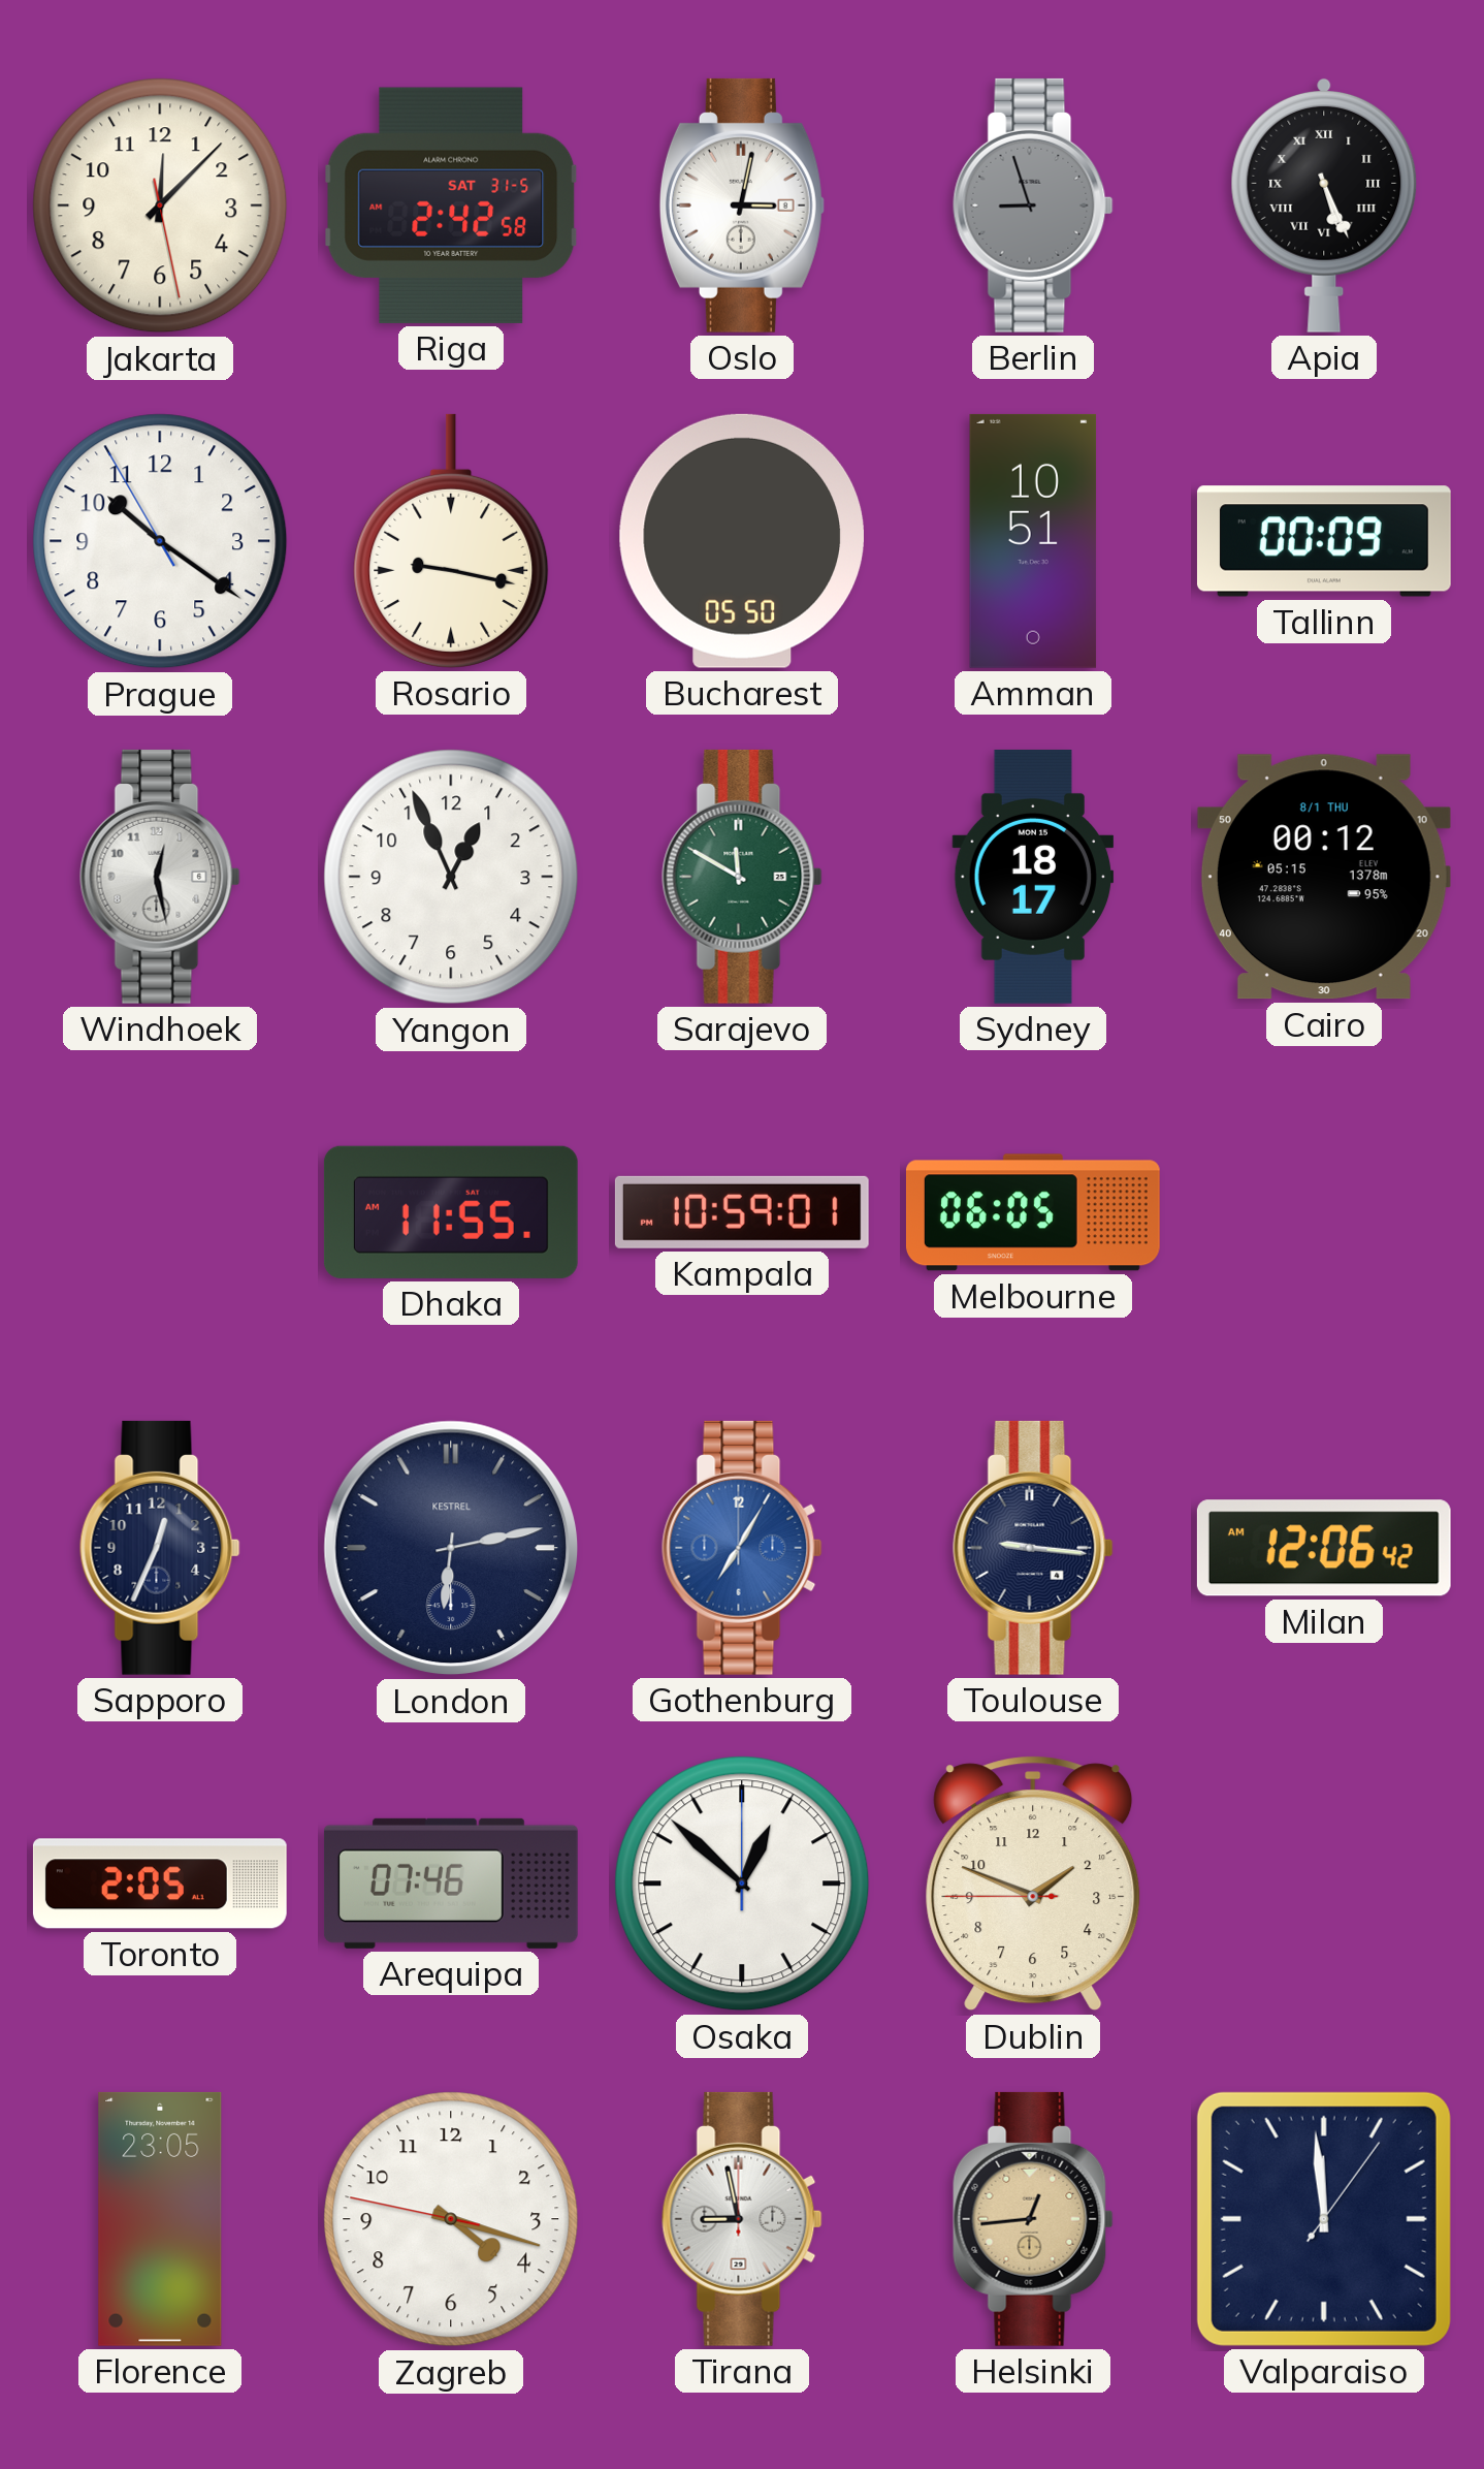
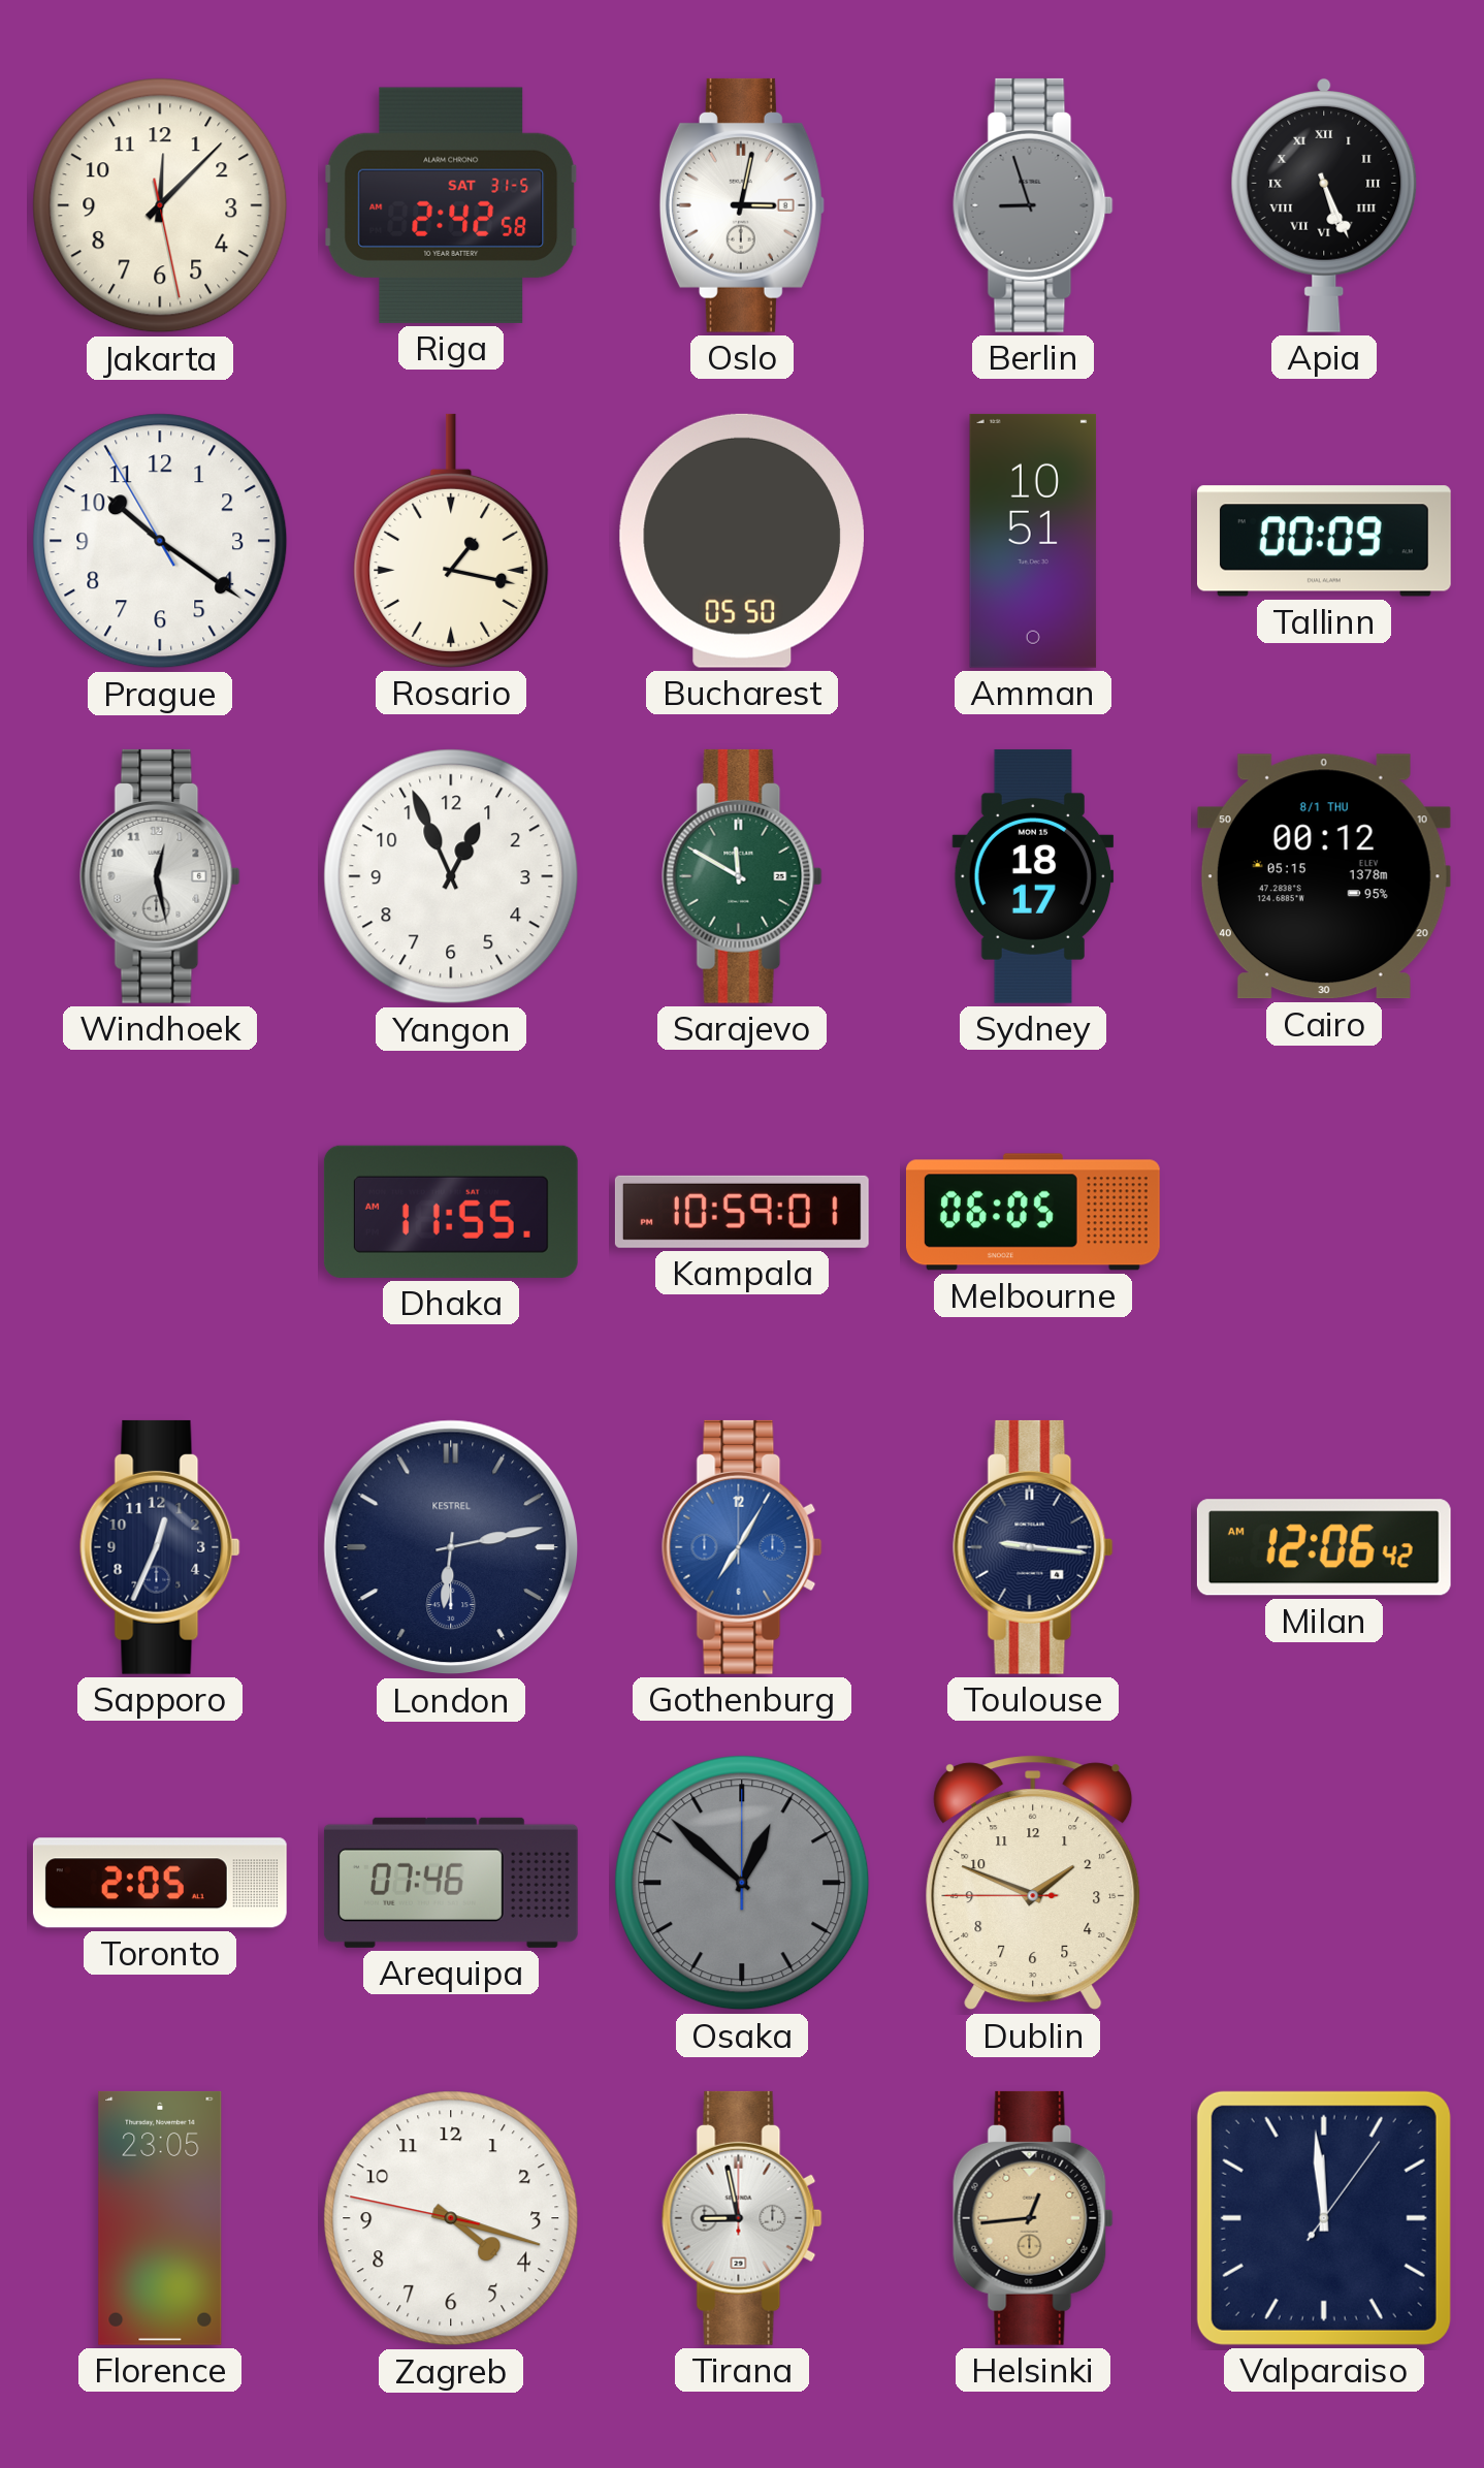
Rosario: 9:17 -> 1:17
Osaka dial: white -> grey
